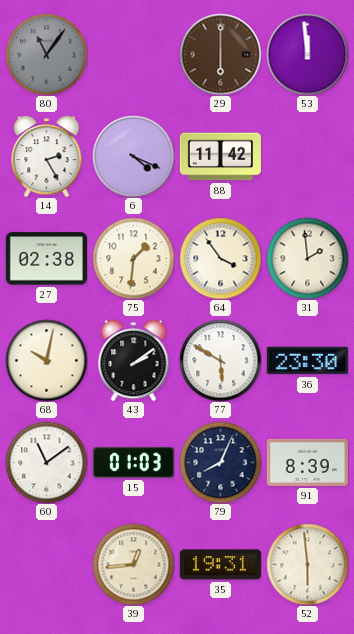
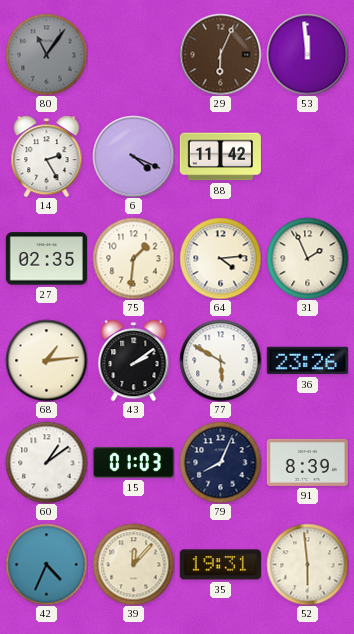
29: 6:00 -> 6:04
27: 02:38 -> 02:35
64: 3:54 -> 4:14
31: 1:59 -> 1:56
68: 10:02 -> 1:14
36: 23:30 -> 23:26
60: 11:09 -> 1:09
42: none -> 4:34
39: 12:44 -> 12:07
